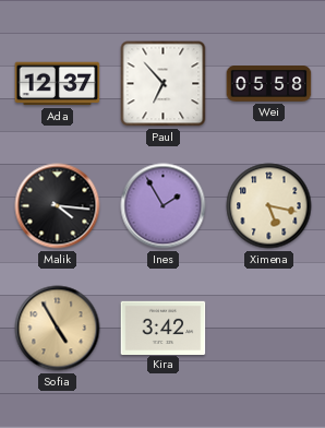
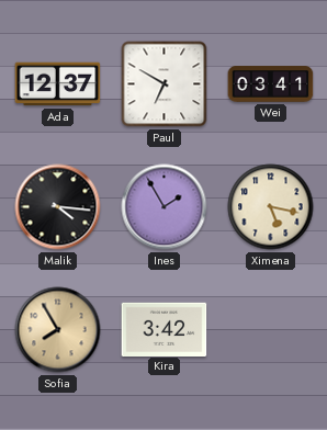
Paul: 6:53 -> 6:50
Wei: 05:58 -> 03:41
Sofia: 4:55 -> 7:55
